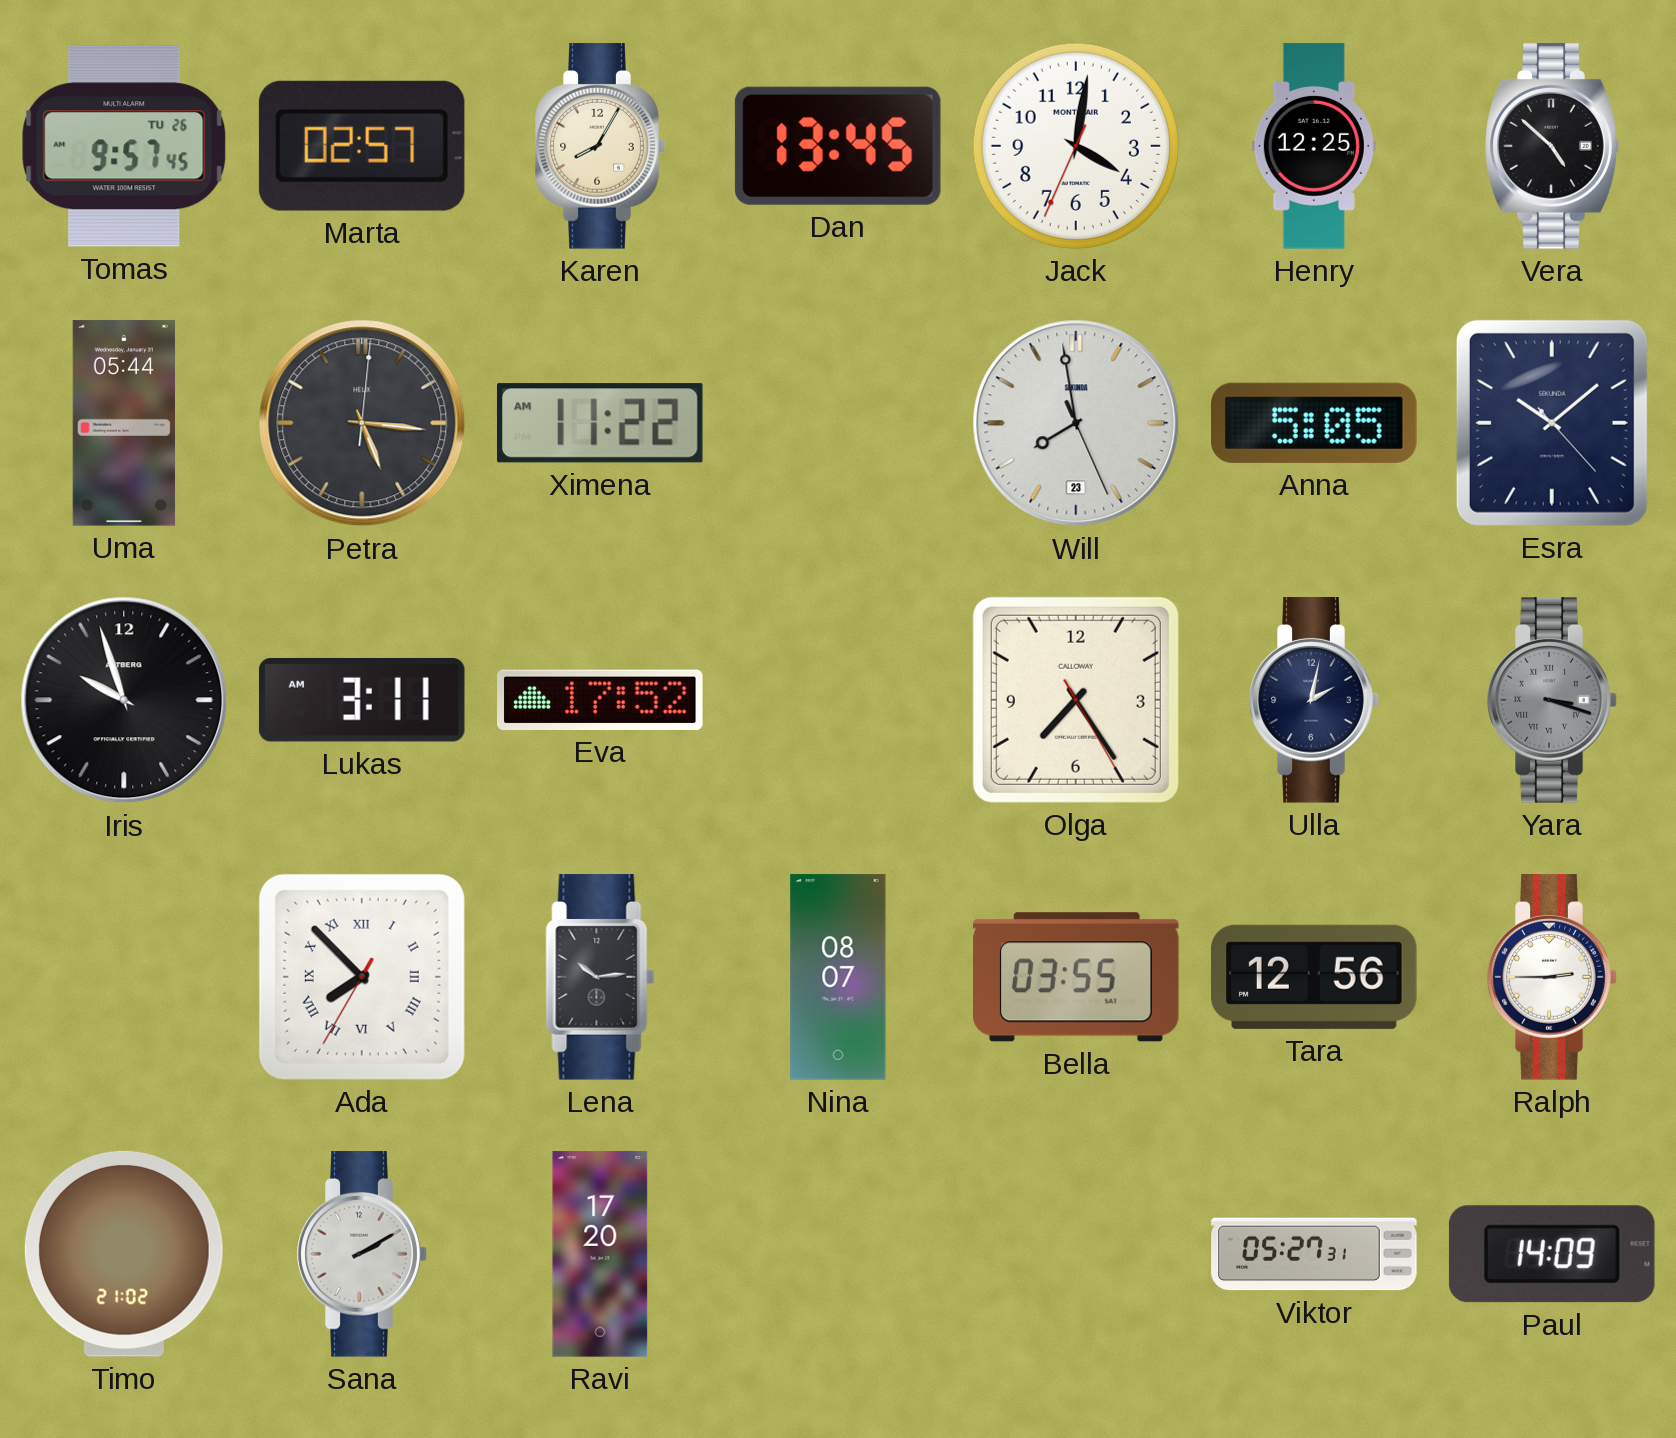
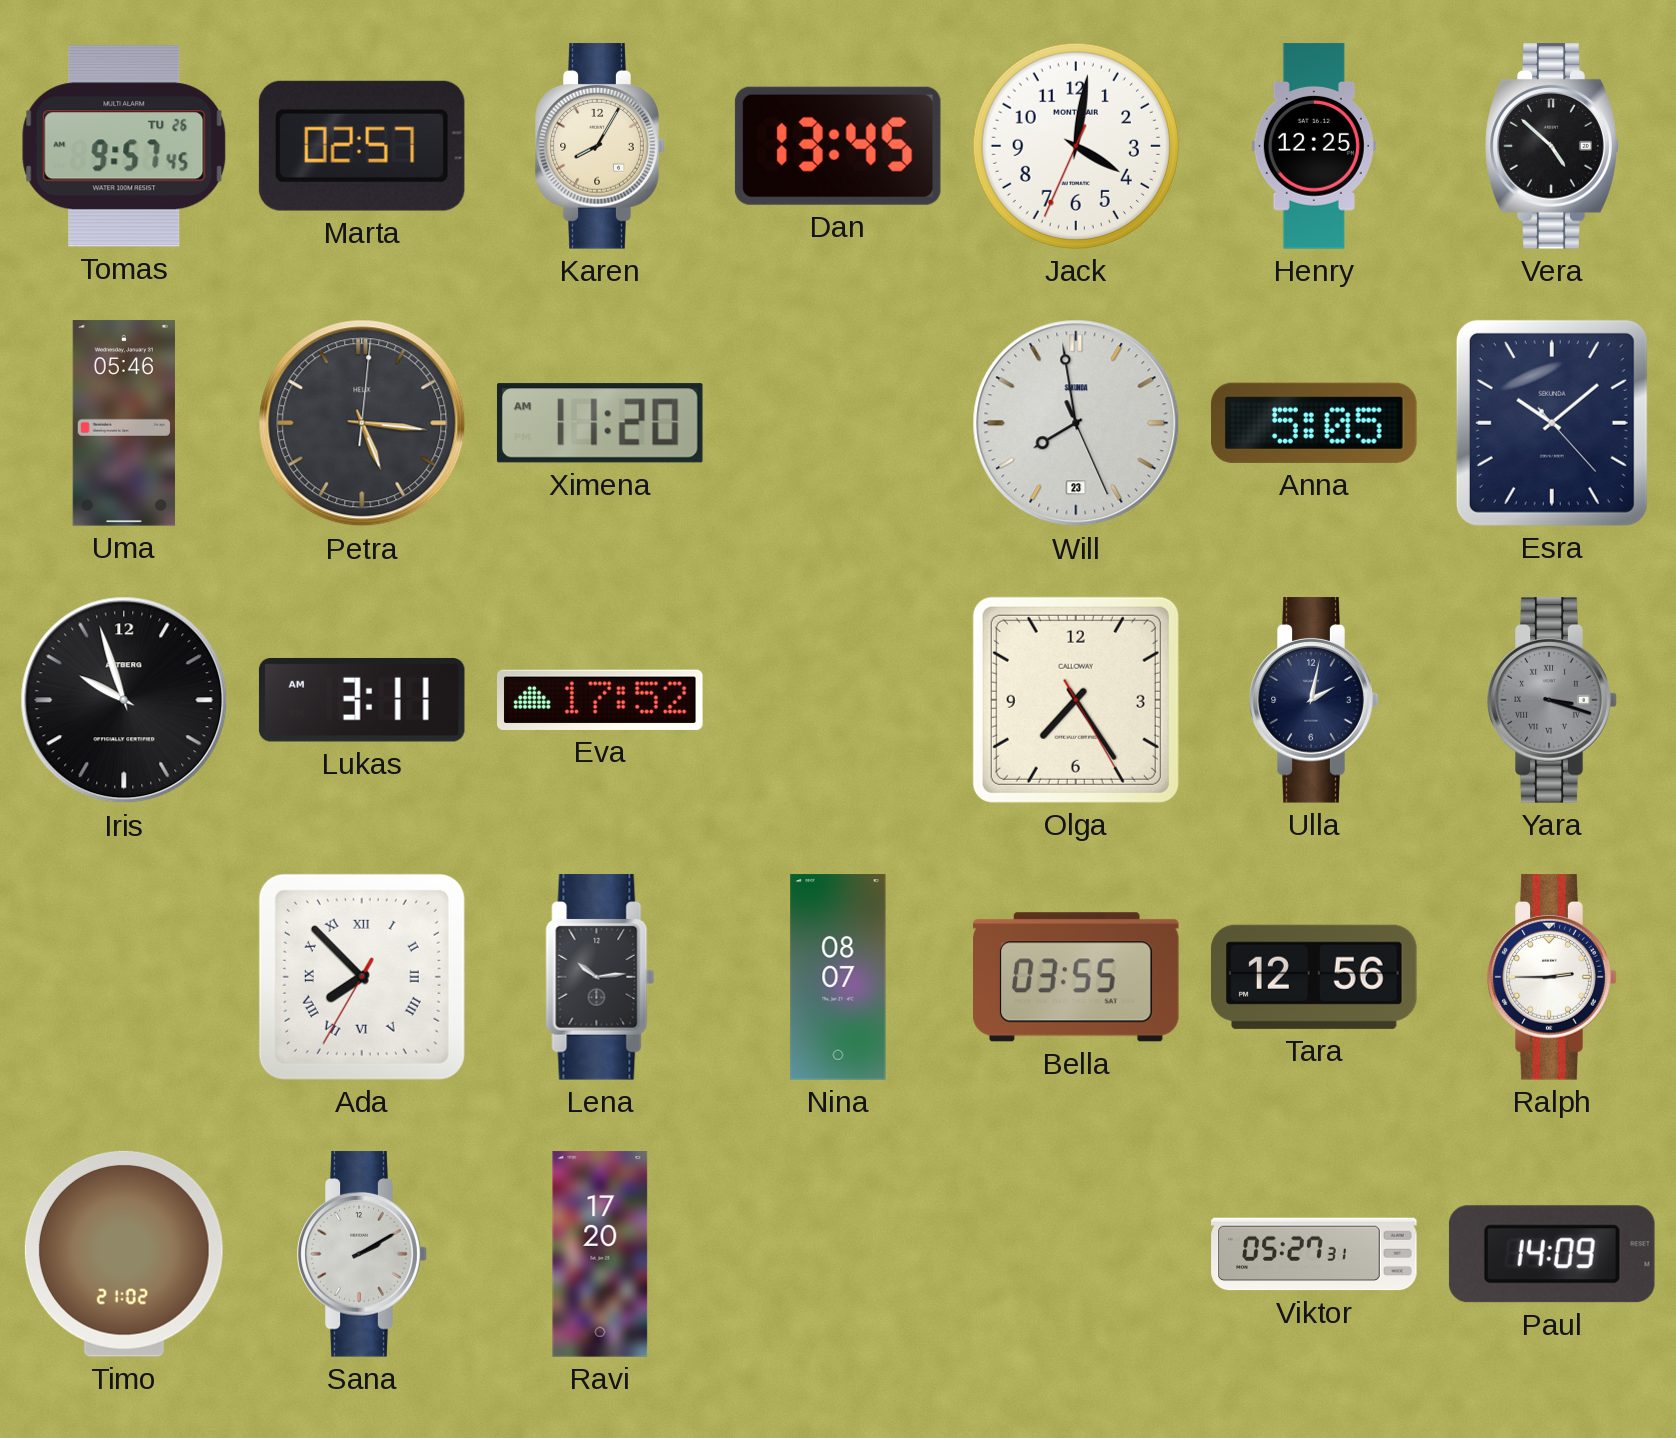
Uma: 05:44 -> 05:46
Ximena: 11:22 -> 11:20
